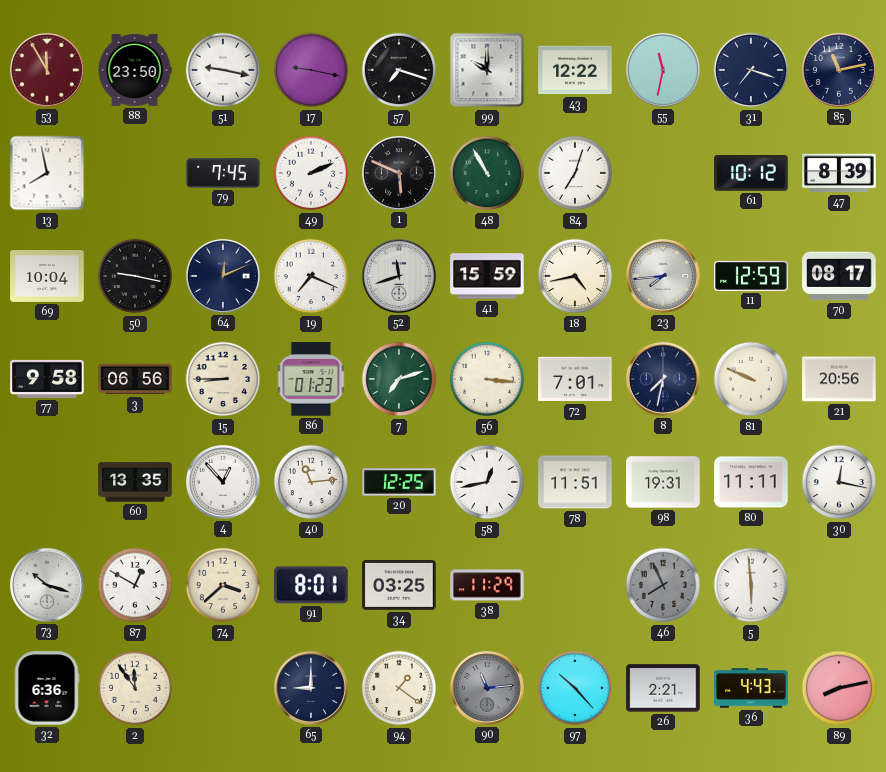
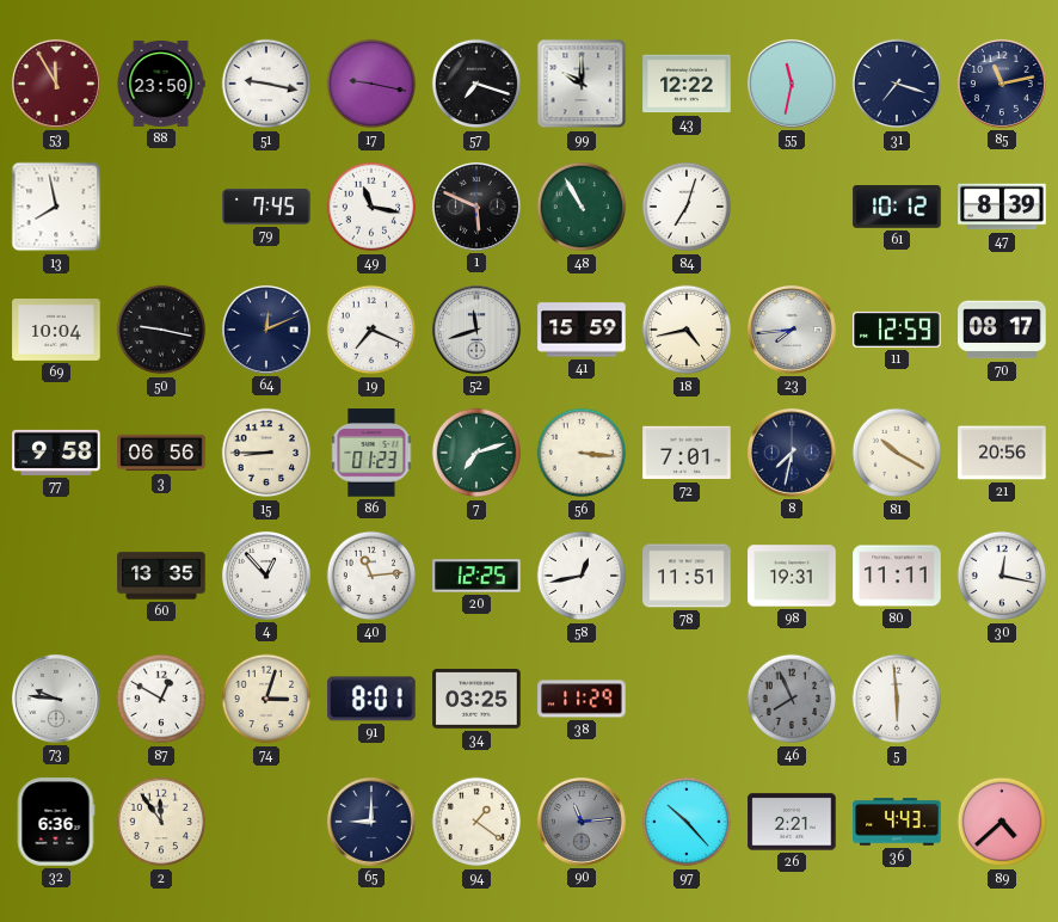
49: 2:11 -> 11:17
81: 9:49 -> 10:20
73: 10:18 -> 9:46
74: 3:38 -> 3:03
89: 8:13 -> 4:38
